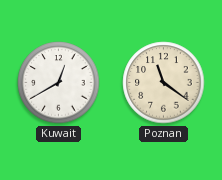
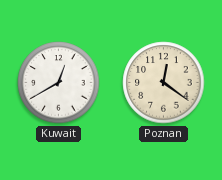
Poznan: 11:21 -> 12:21
